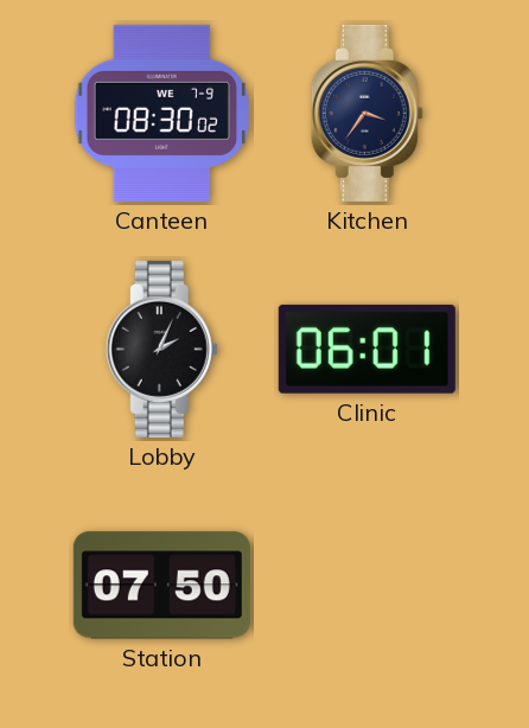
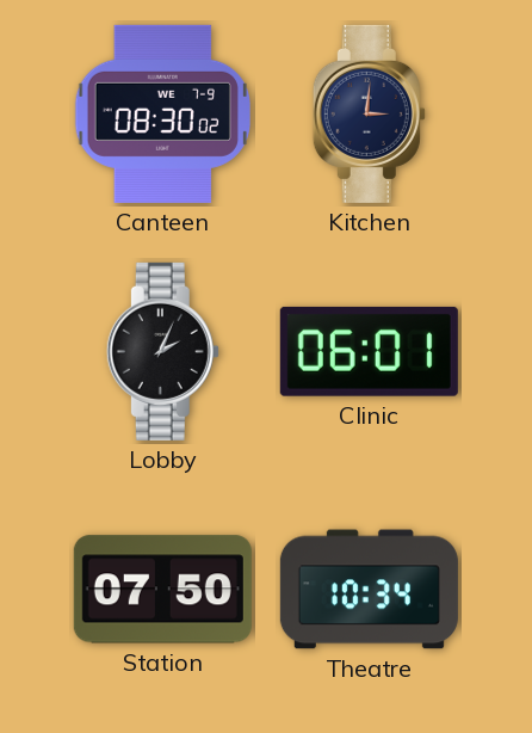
Kitchen: 3:36 -> 3:01
Theatre: none -> 10:34
